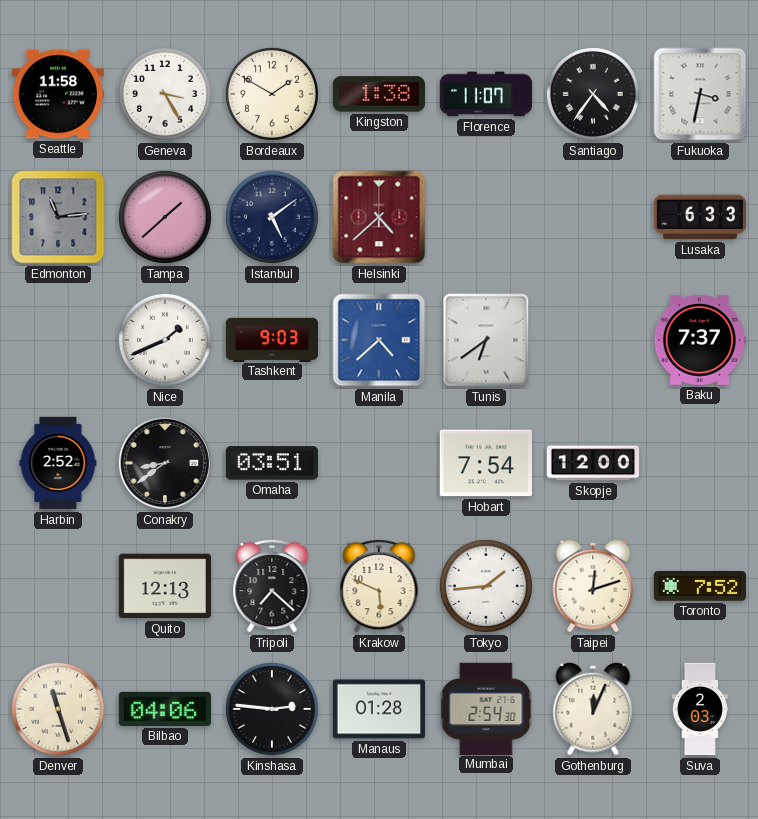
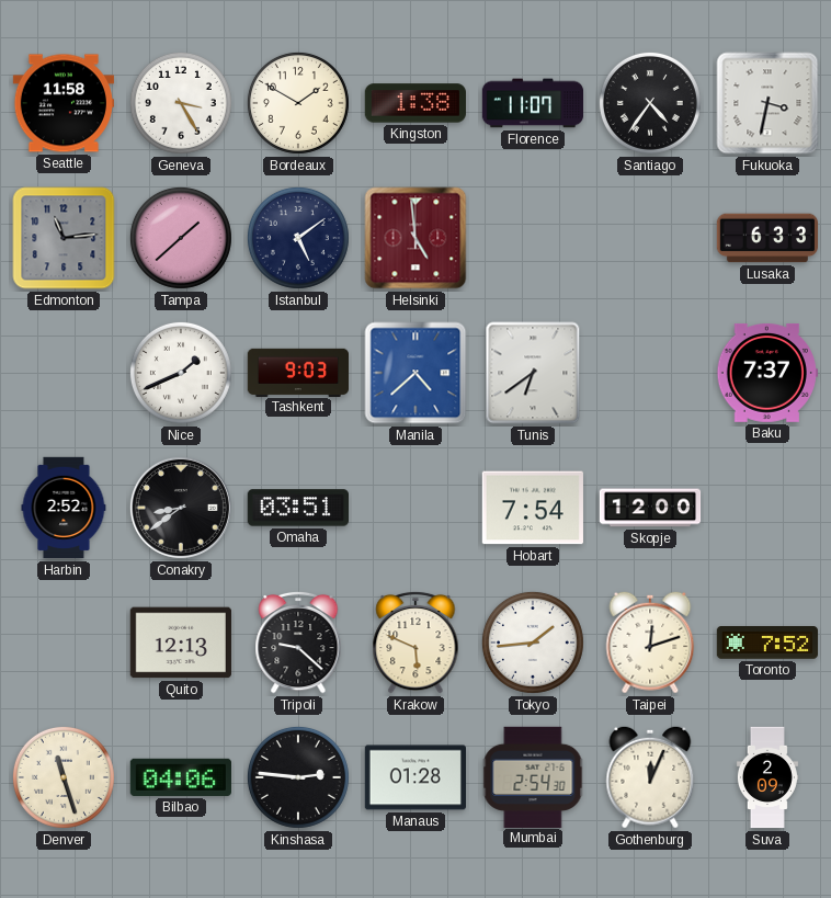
Helsinki: 4:38 -> 4:59
Tripoli: 7:22 -> 9:22
Suva: 2:03 -> 2:09
